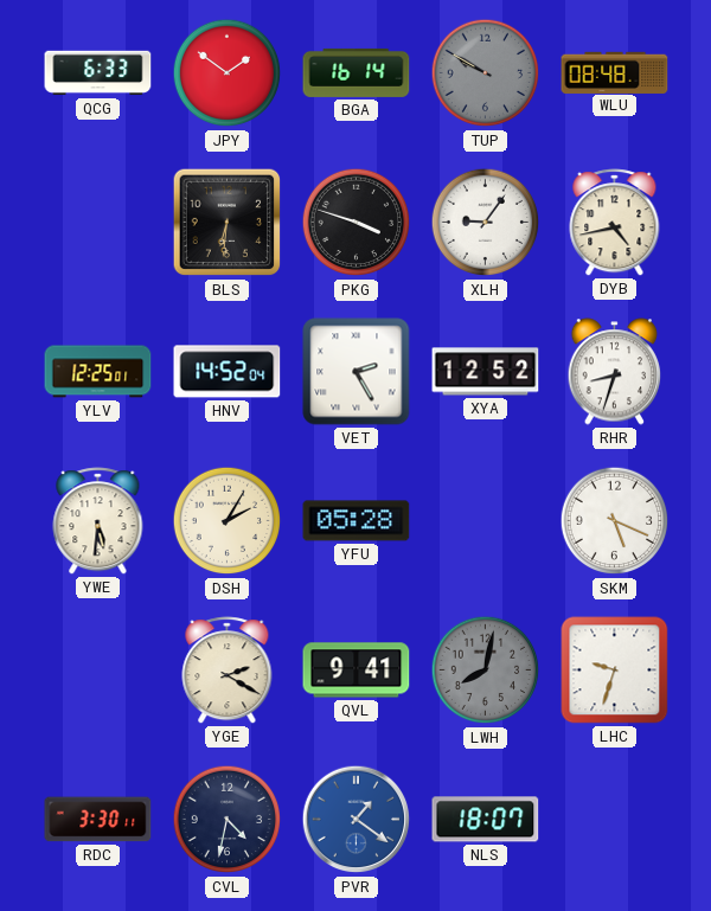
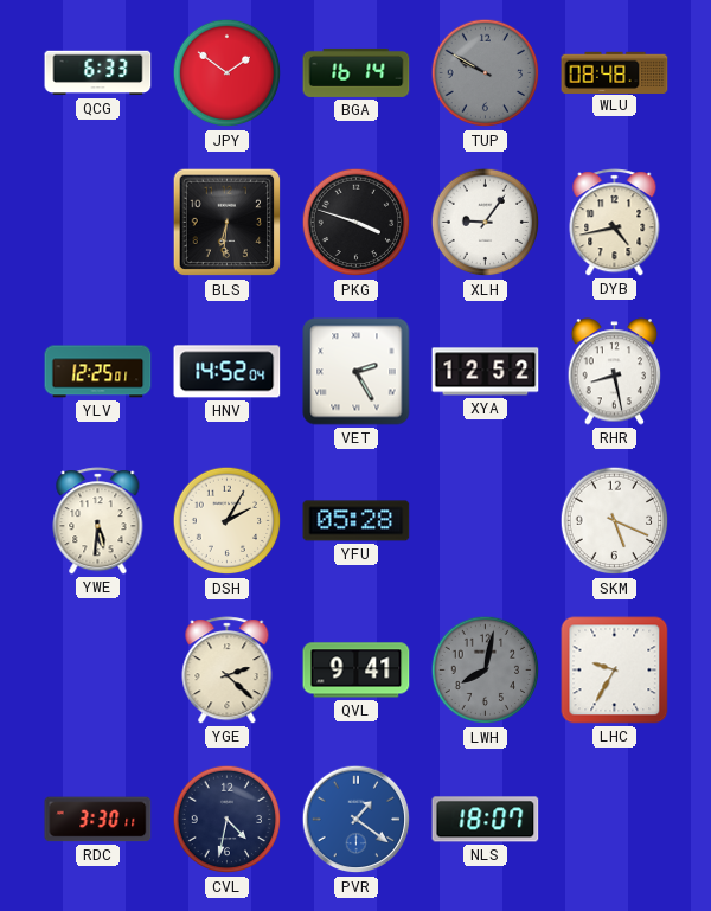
RHR: 8:33 -> 8:28
YGE: 2:20 -> 2:22
LHC: 9:33 -> 9:35
